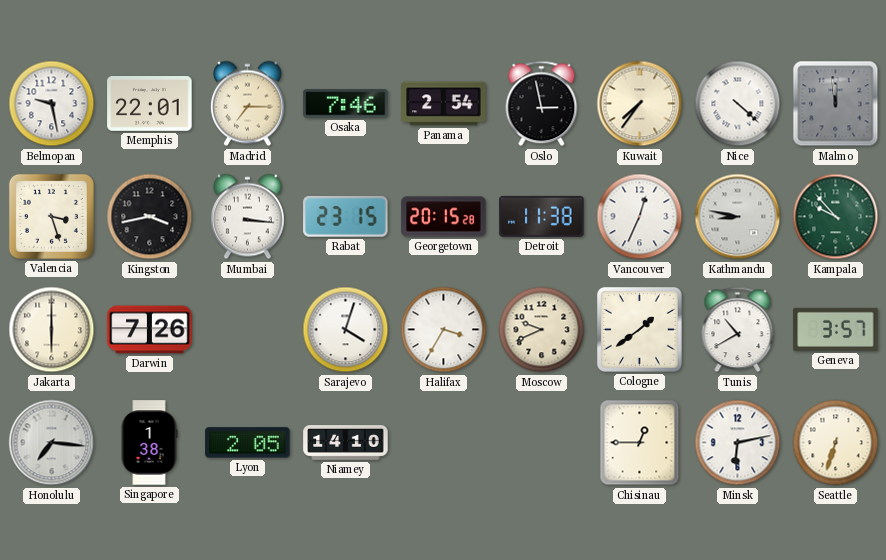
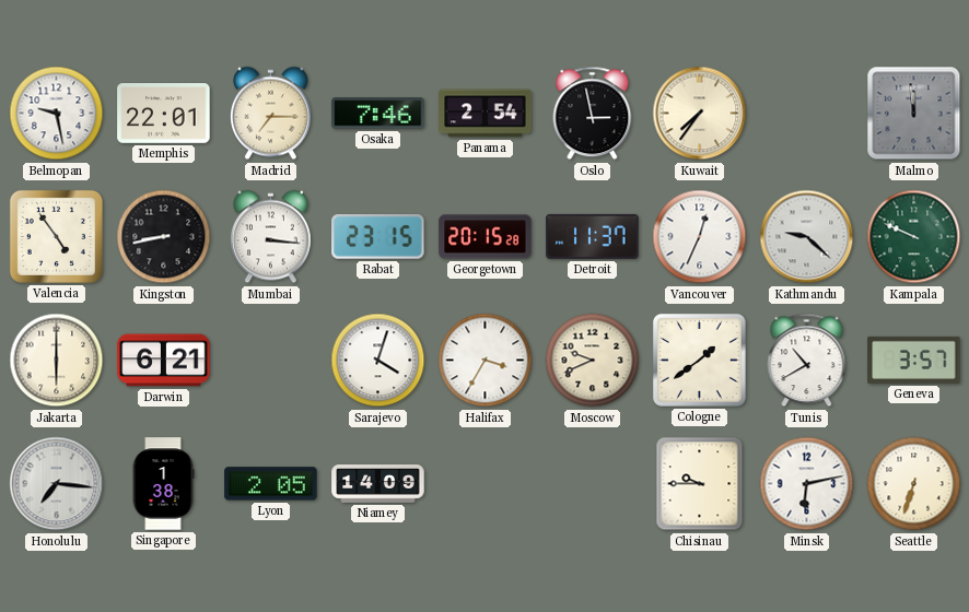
Nice: 4:22 -> none
Valencia: 3:27 -> 4:54
Kingston: 3:43 -> 8:43
Detroit: 11:38 -> 11:37
Kathmandu: 8:47 -> 9:22
Kampala: 9:53 -> 9:49
Darwin: 7:26 -> 6:21
Niamey: 14:10 -> 14:09
Chisinau: 12:45 -> 9:45
